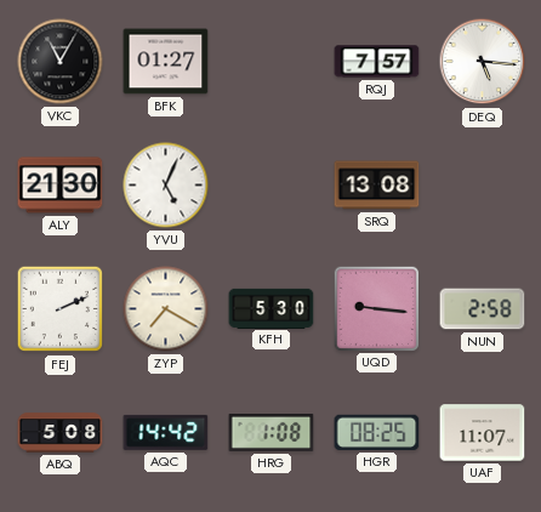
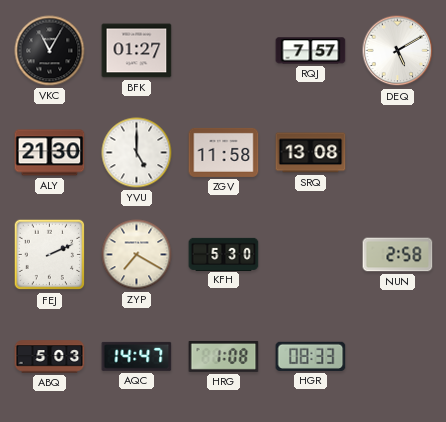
DEQ: 5:16 -> 5:10
YVU: 5:04 -> 5:00
ZGV: none -> 11:58
UQD: 9:16 -> none
ABQ: 5:08 -> 5:03
AQC: 14:42 -> 14:47
HGR: 08:25 -> 08:33
UAF: 11:07 -> none
